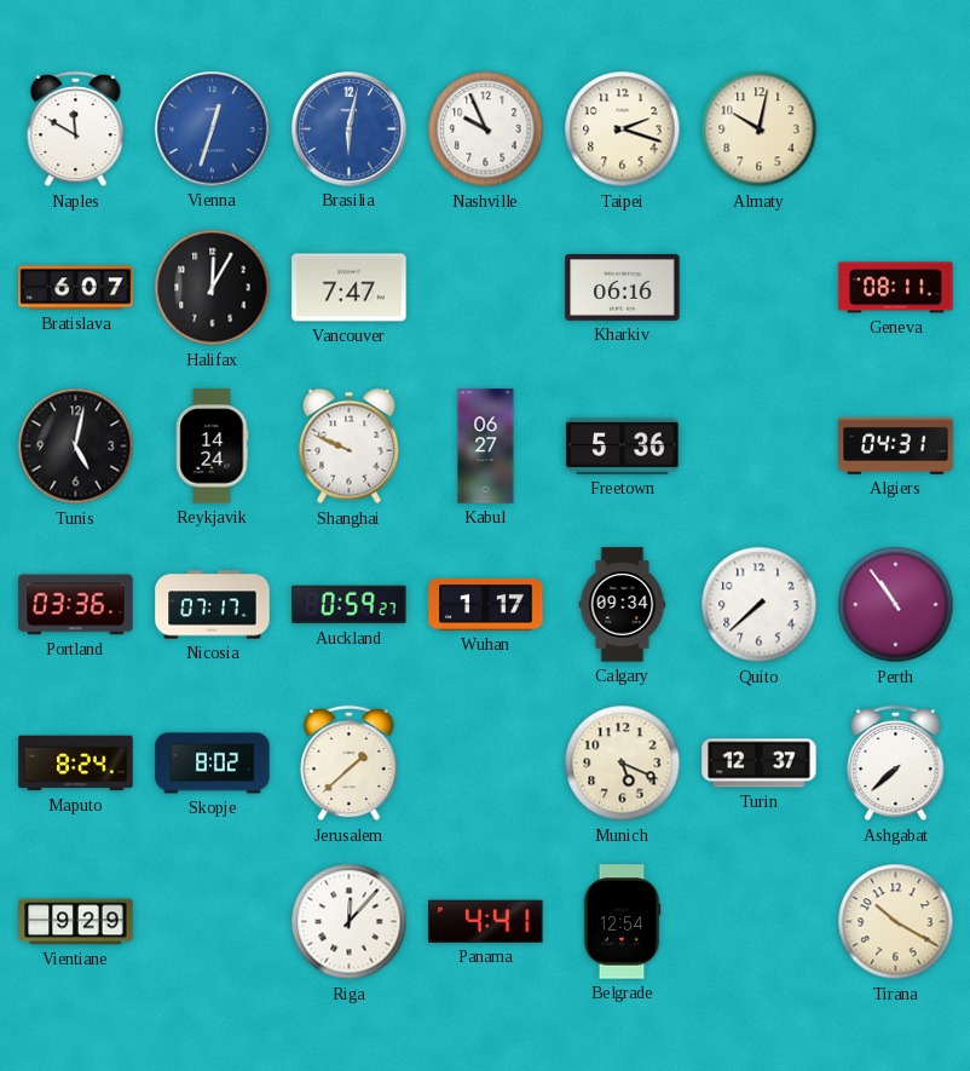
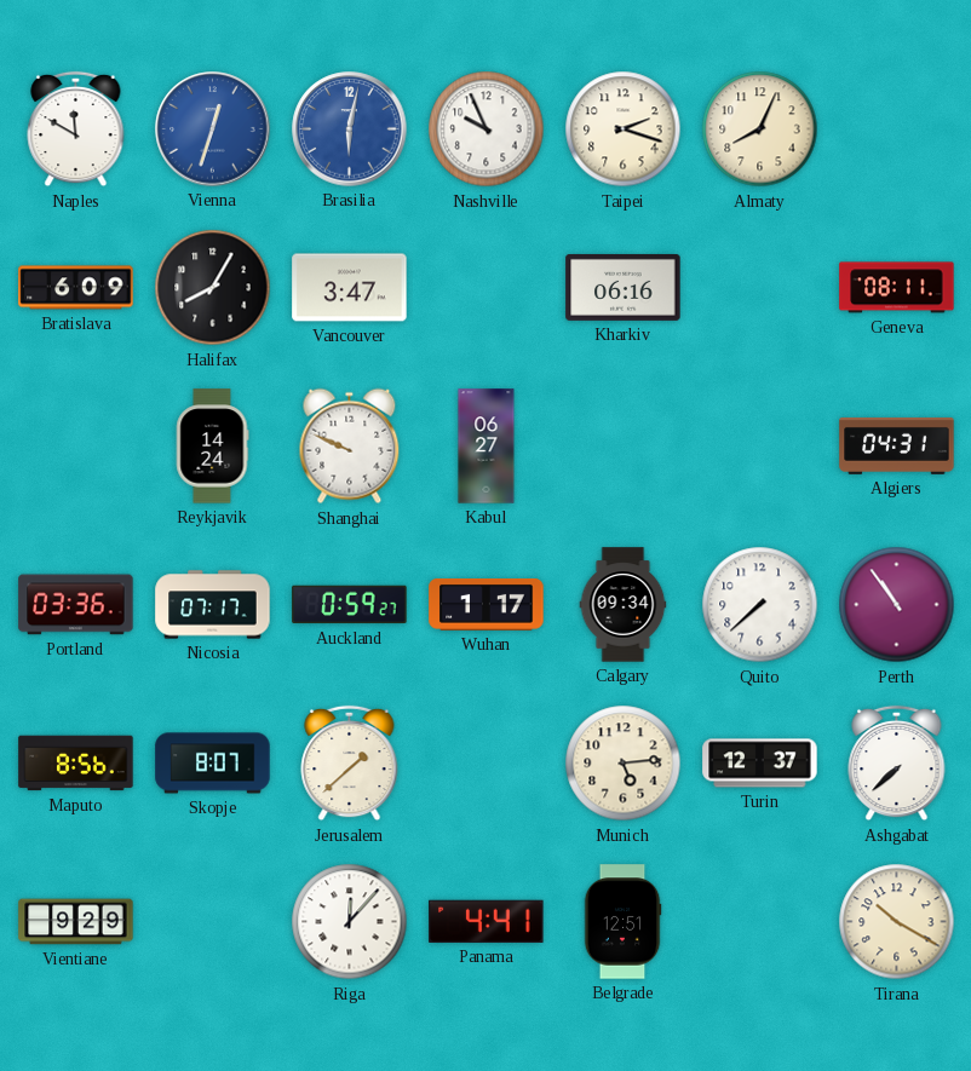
Almaty: 10:02 -> 8:04
Bratislava: 6:07 -> 6:09
Halifax: 12:05 -> 8:05
Vancouver: 7:47 -> 3:47
Tunis: 5:02 -> none
Freetown: 5:36 -> none
Maputo: 8:24 -> 8:56
Skopje: 8:02 -> 8:07
Munich: 5:19 -> 5:14
Belgrade: 12:54 -> 12:51
